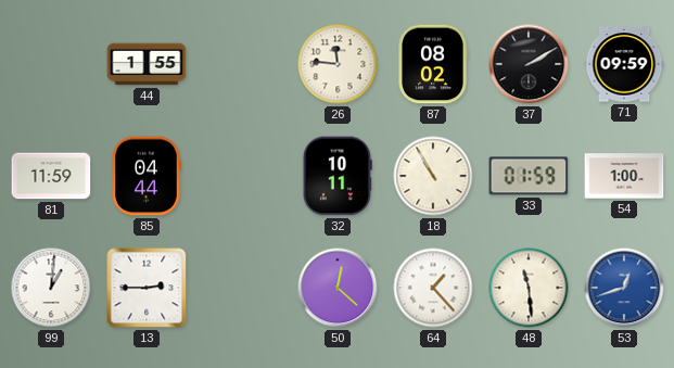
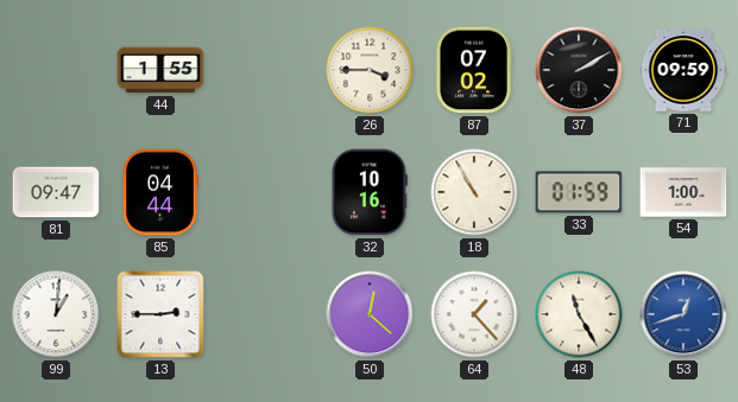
26: 11:46 -> 3:45
87: 08:02 -> 07:02
81: 11:59 -> 09:47
32: 10:11 -> 10:16
48: 11:29 -> 11:25
